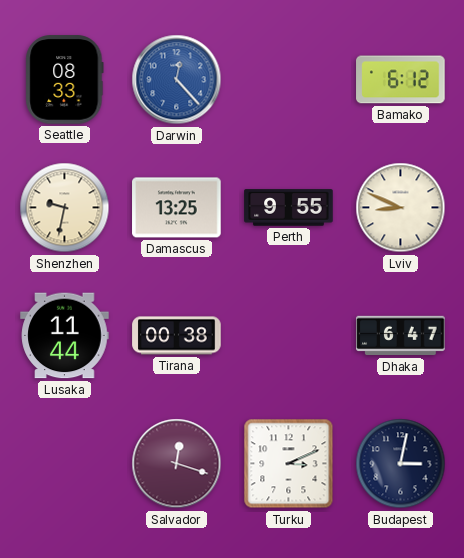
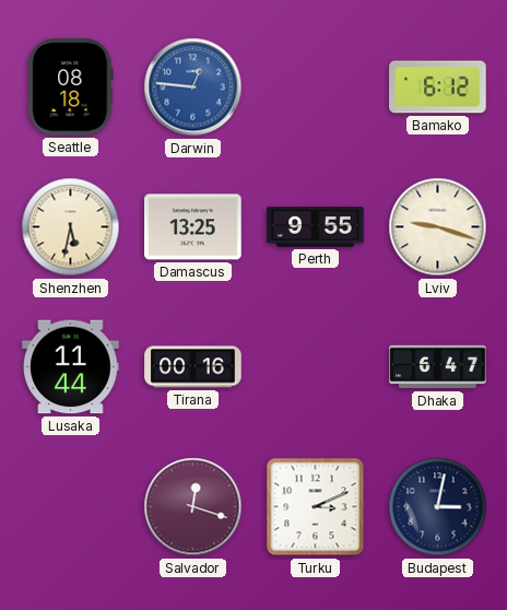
Seattle: 08:33 -> 08:18
Darwin: 12:23 -> 12:46
Shenzhen: 9:32 -> 5:32
Lviv: 8:49 -> 9:18
Tirana: 00:38 -> 00:16
